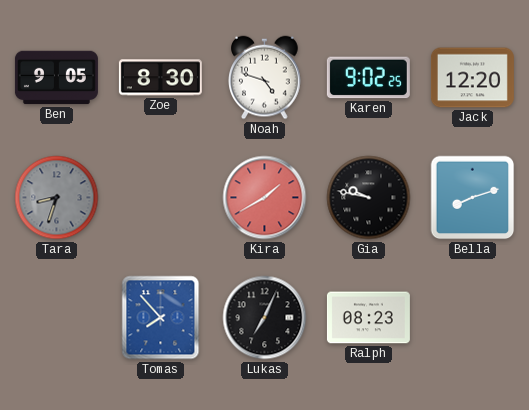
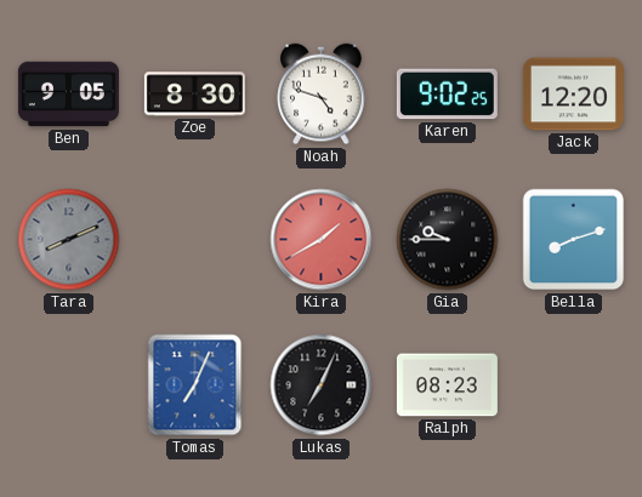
Tara: 8:33 -> 8:11
Gia: 9:47 -> 9:45
Tomas: 7:53 -> 7:04
